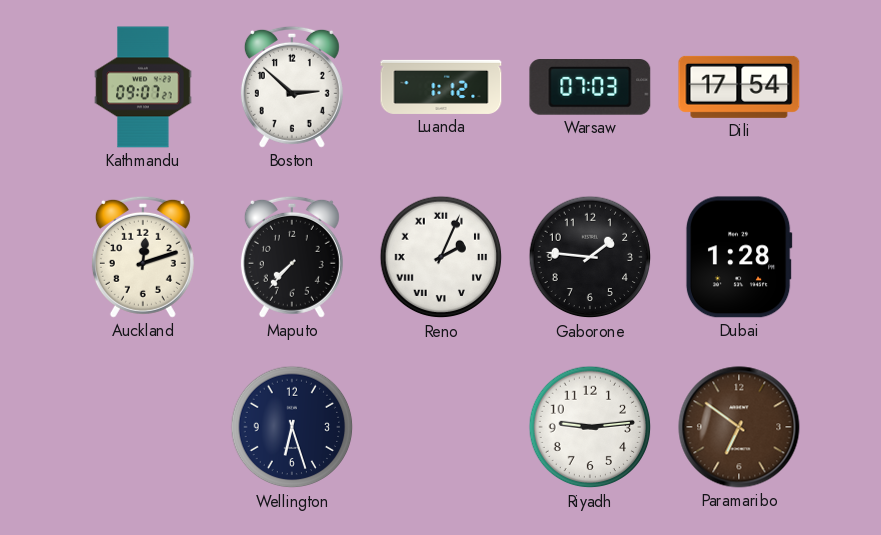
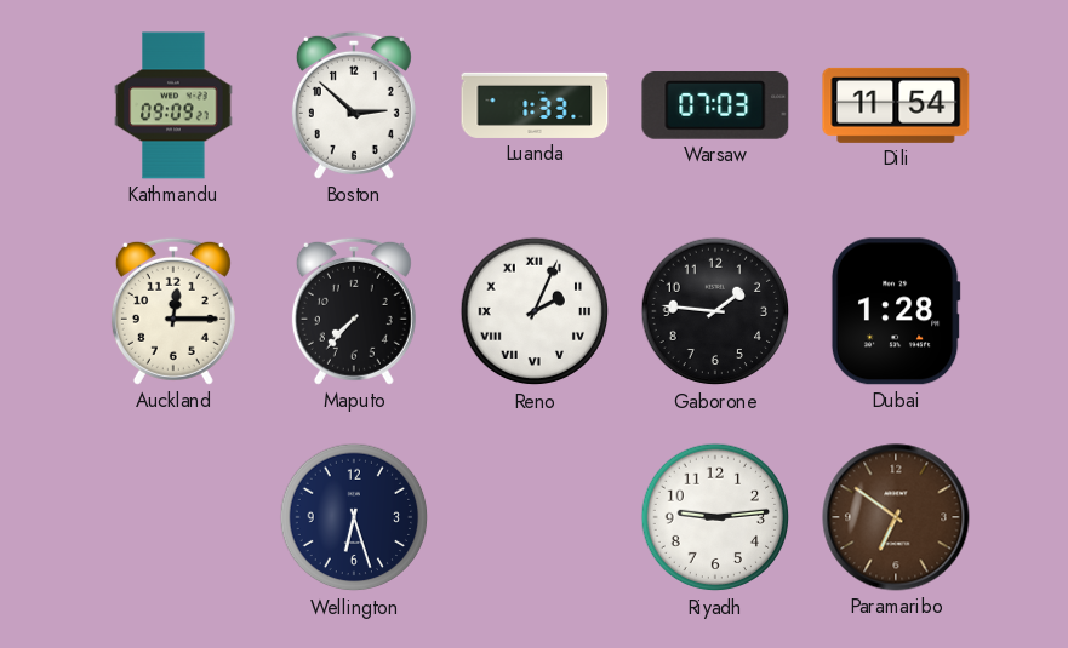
Kathmandu: 09:07 -> 09:09
Luanda: 1:12 -> 1:33
Dili: 17:54 -> 11:54
Auckland: 12:12 -> 12:15
